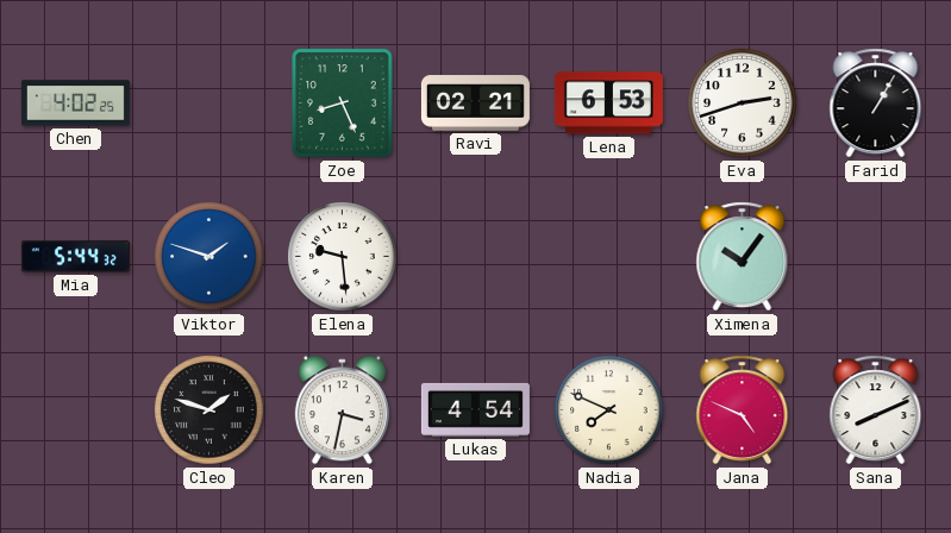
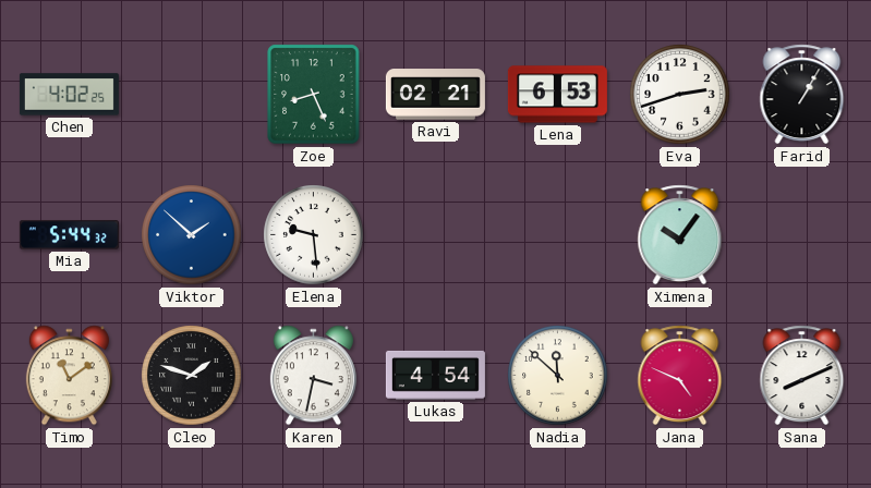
Viktor: 1:48 -> 1:52
Timo: none -> 11:09
Nadia: 7:49 -> 11:52
